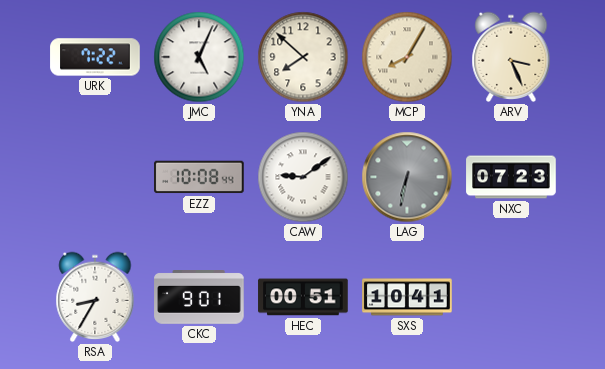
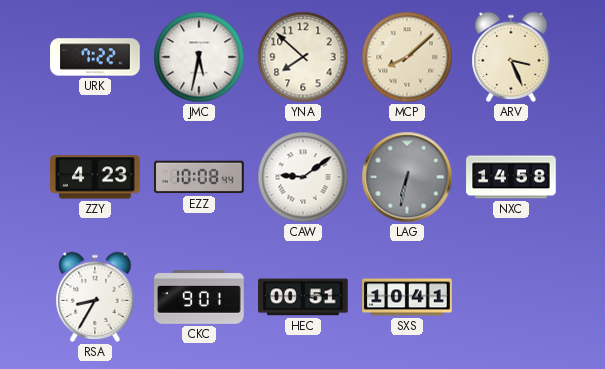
JMC: 5:04 -> 5:32
MCP: 8:05 -> 8:08
ZZY: none -> 4:23
NXC: 07:23 -> 14:58
